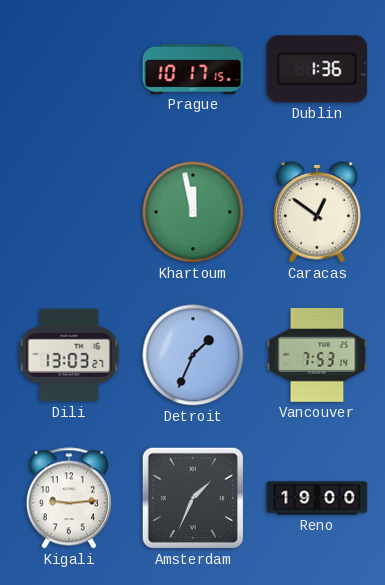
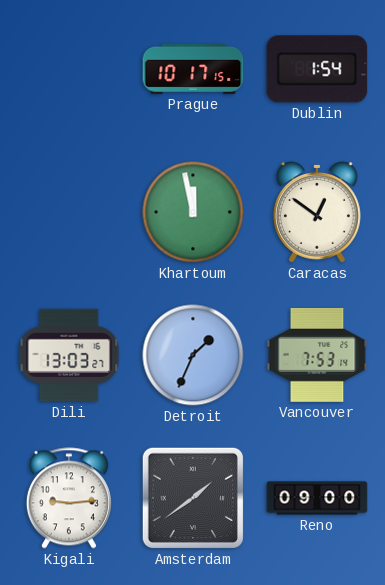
Dublin: 1:36 -> 1:54
Amsterdam: 1:34 -> 1:39
Reno: 19:00 -> 09:00
